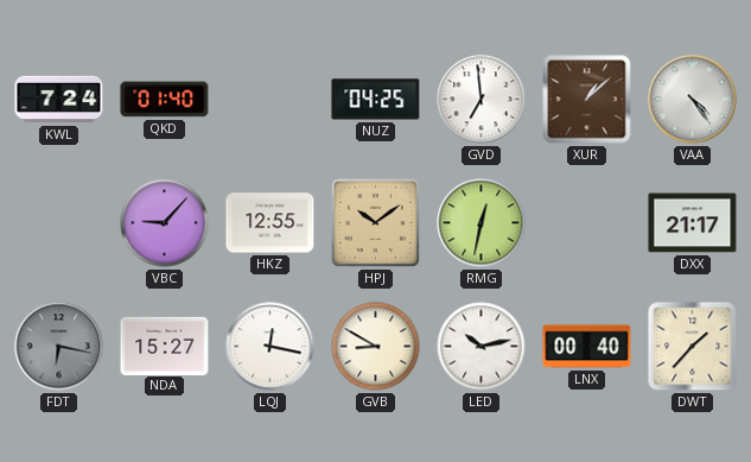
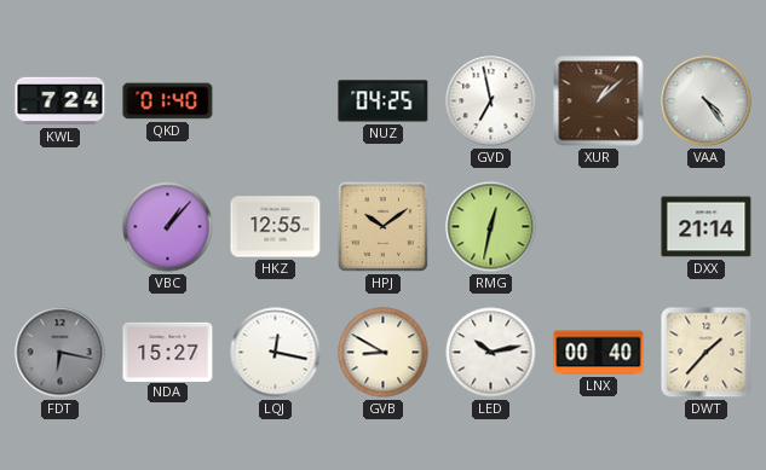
GVD: 6:59 -> 6:58
VBC: 9:07 -> 1:07
DXX: 21:17 -> 21:14
